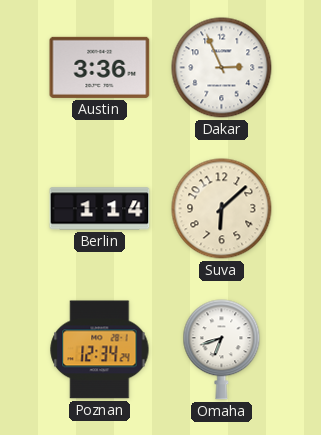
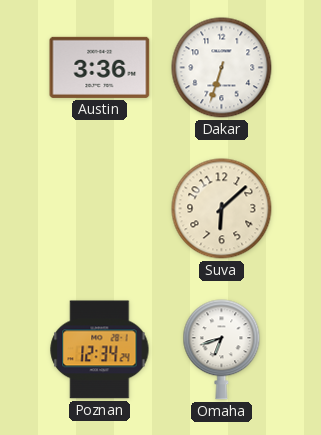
Dakar: 2:56 -> 6:33
Berlin: 1:14 -> none
